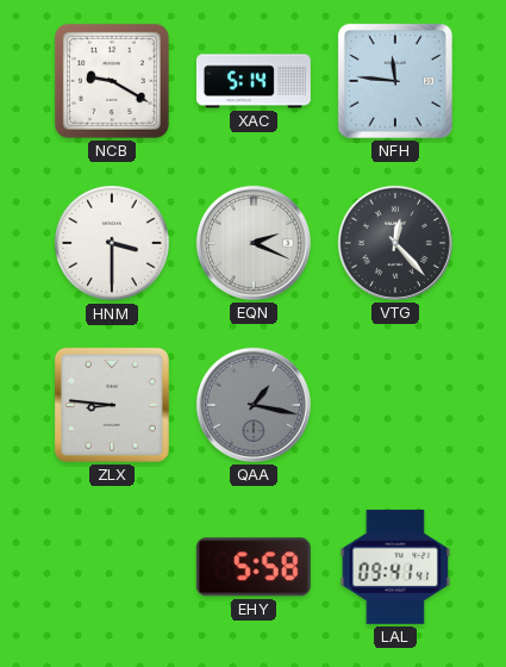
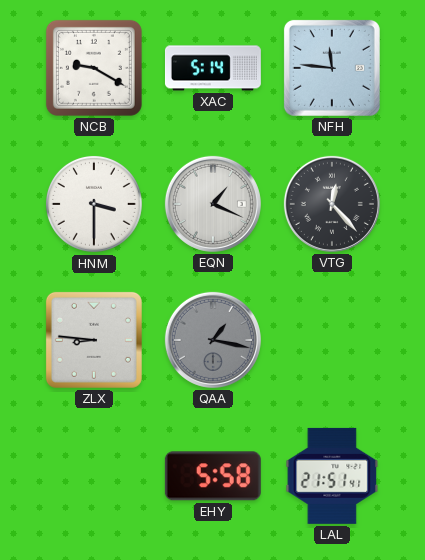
EQN: 2:19 -> 1:19
LAL: 09:41 -> 21:51
